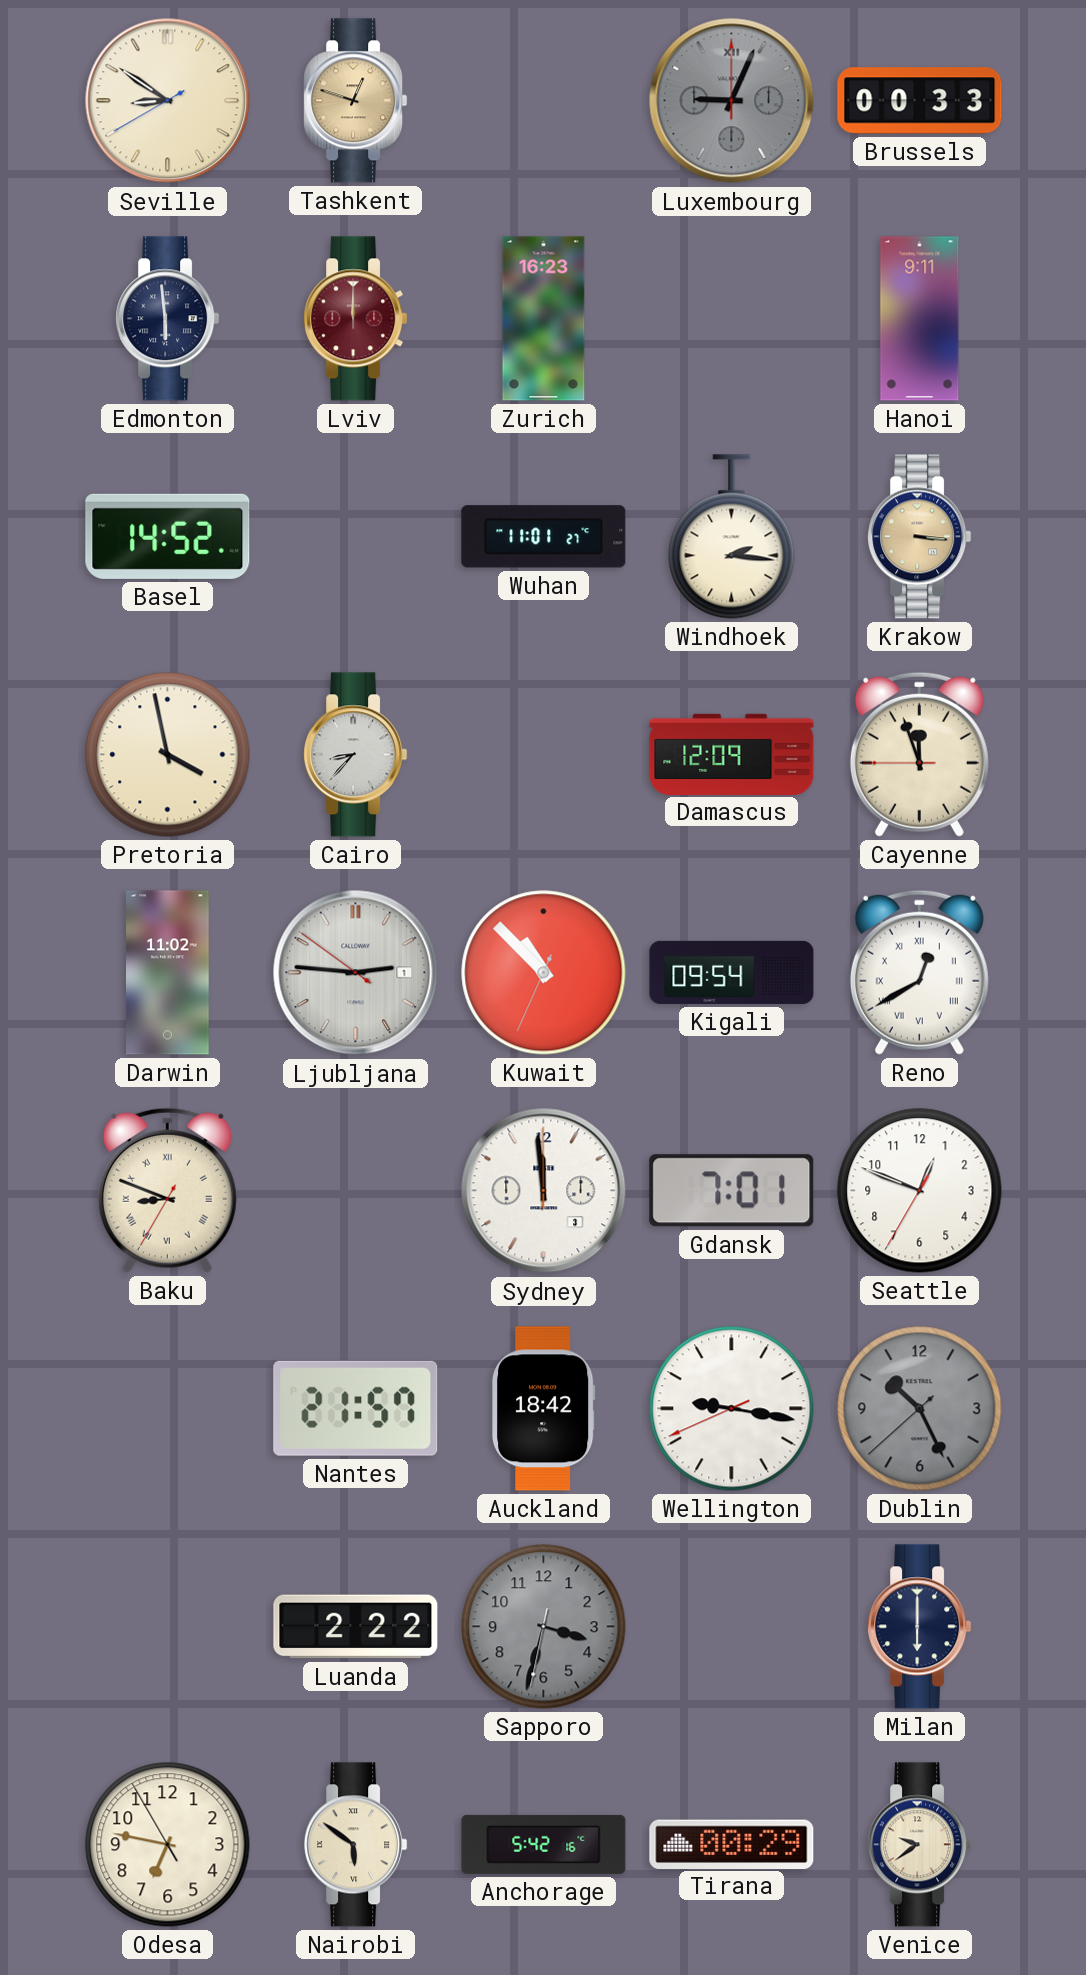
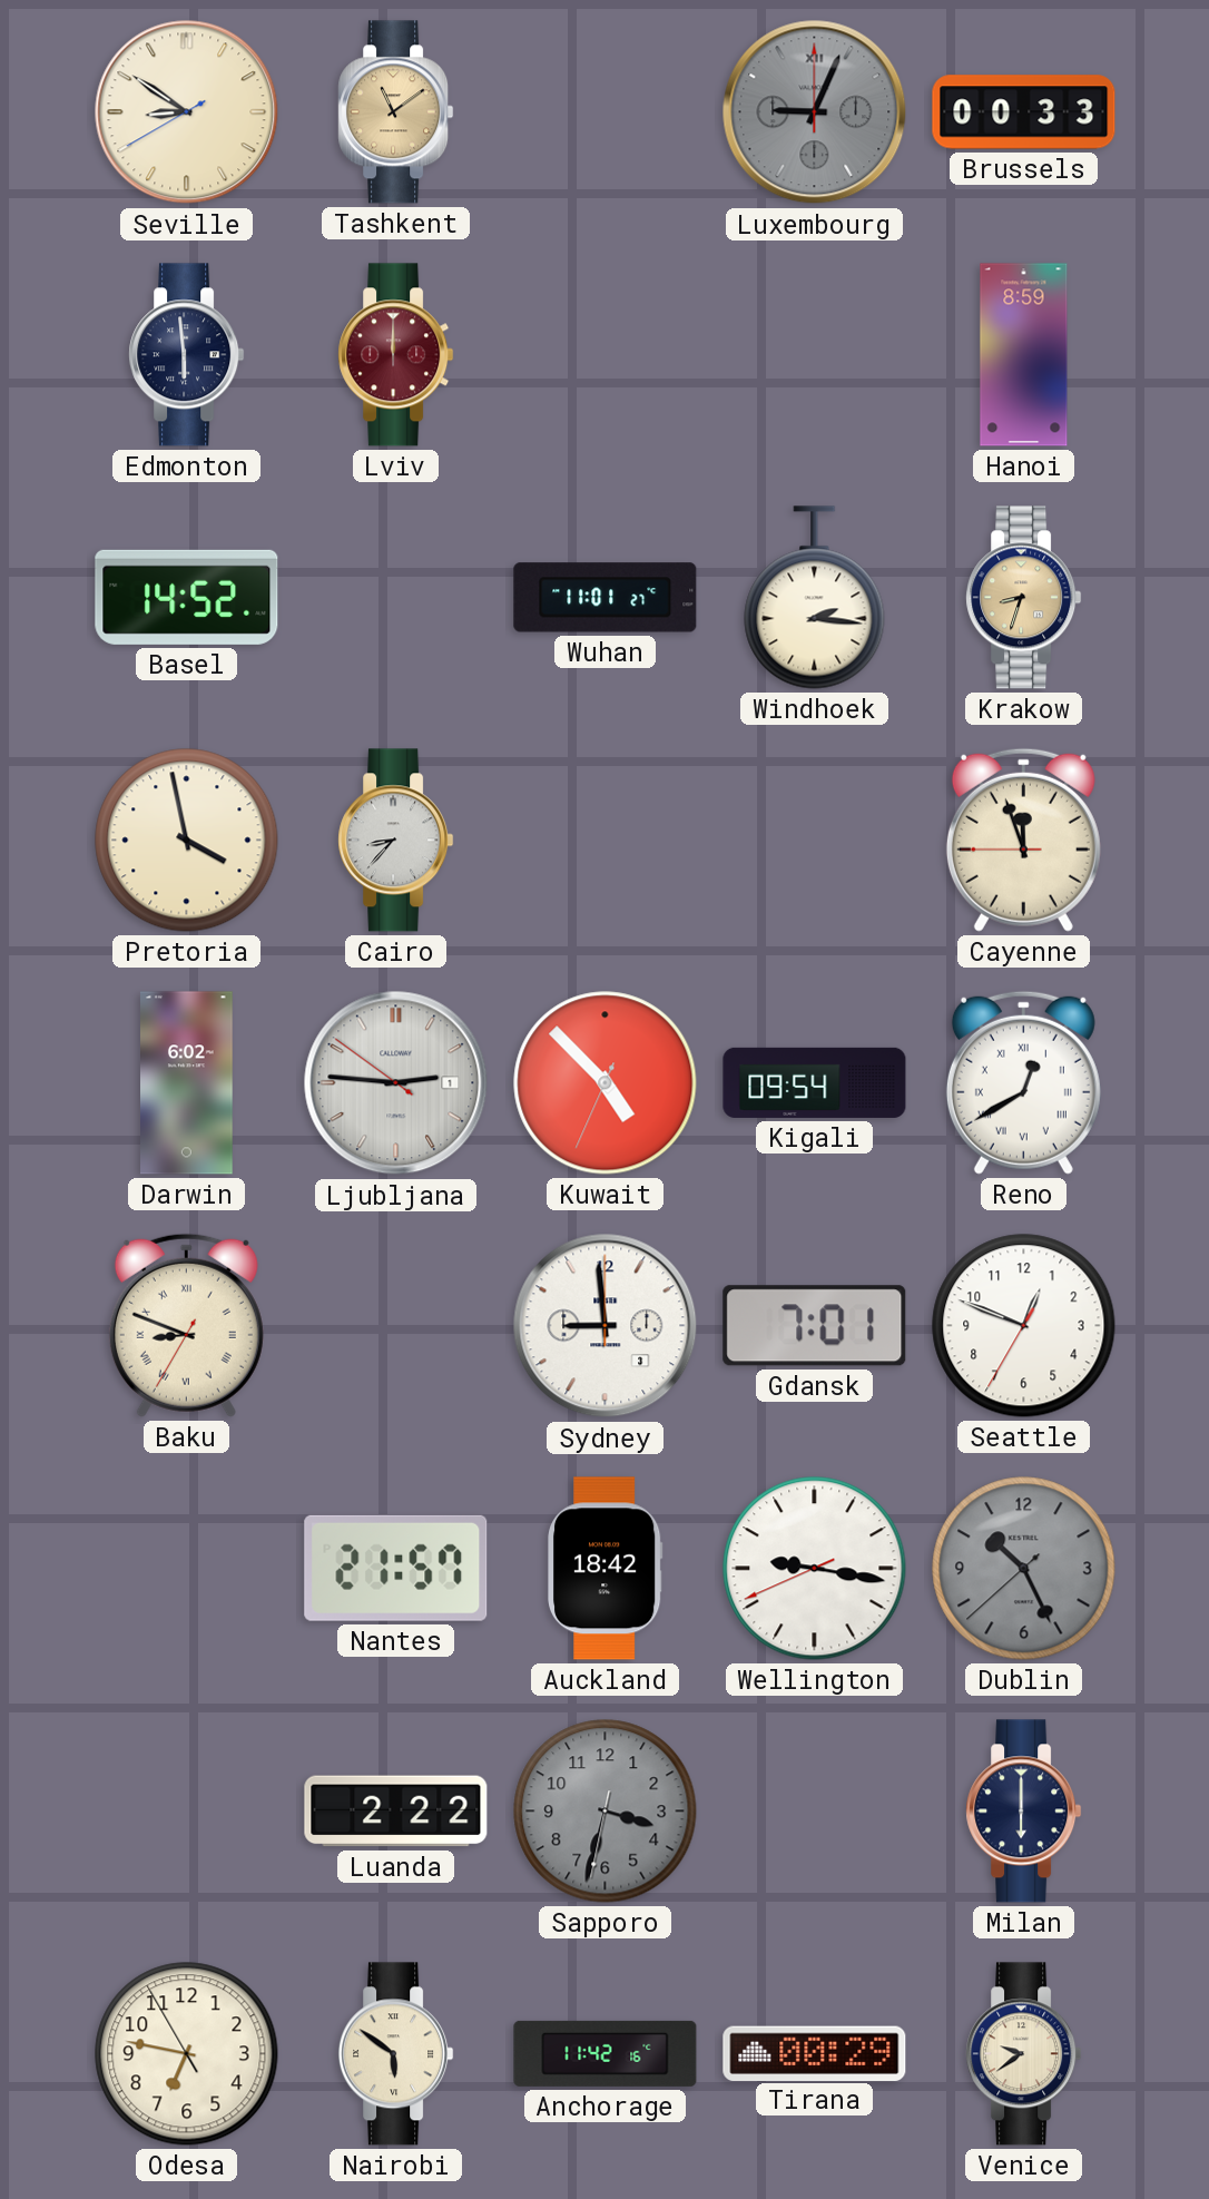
Tashkent: 12:48 -> 11:09
Zurich: 16:23 -> none
Hanoi: 9:11 -> 8:59
Krakow: 3:16 -> 8:33
Damascus: 12:09 -> none
Darwin: 11:02 -> 6:02
Kuwait: 10:52 -> 4:52
Sydney: 11:59 -> 8:59
Anchorage: 5:42 -> 11:42
